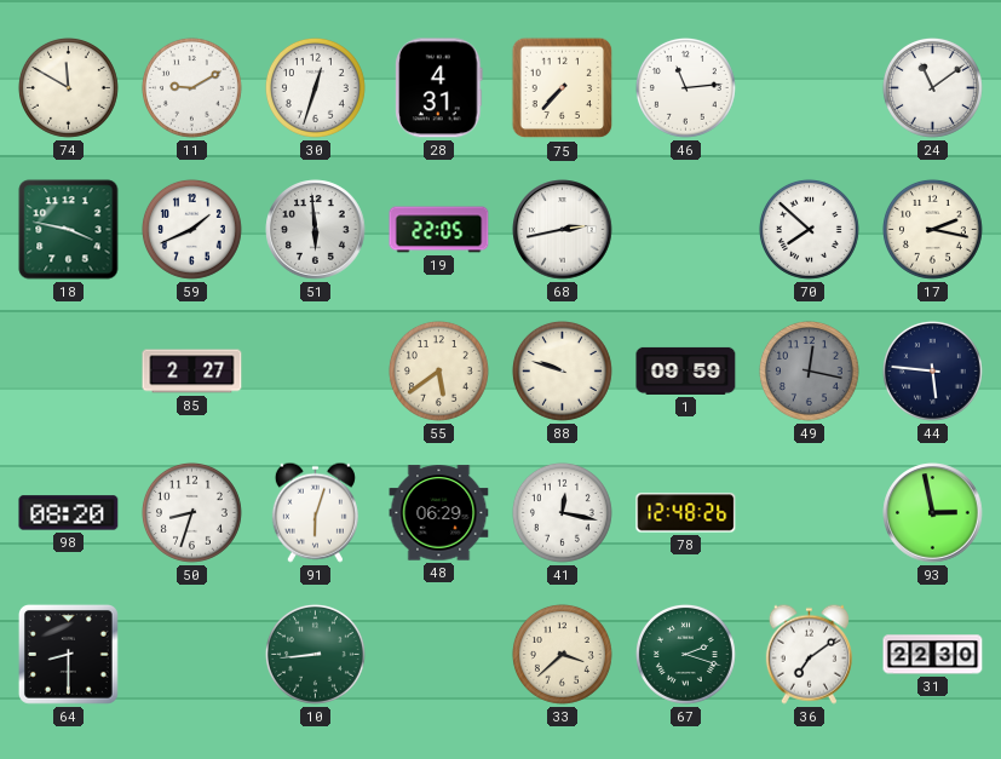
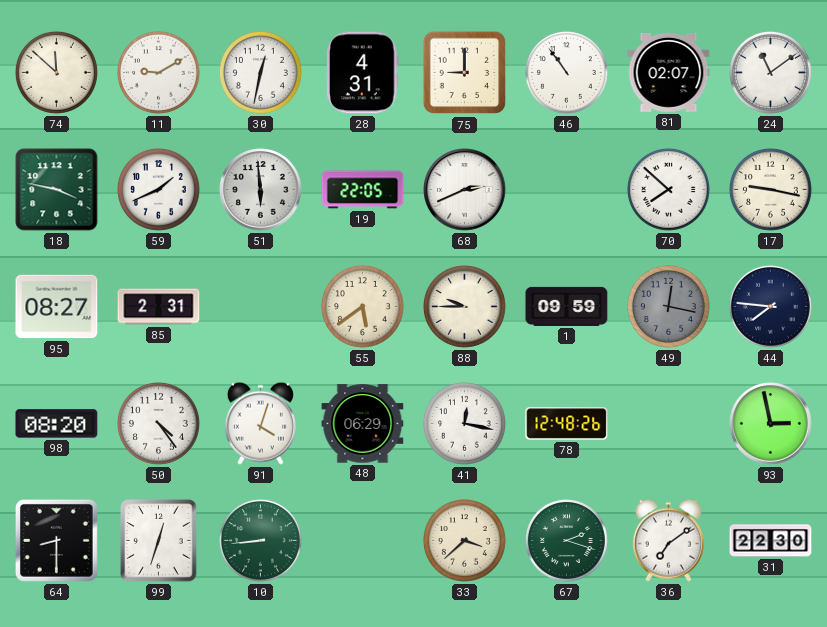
74: 11:50 -> 11:52
30: 12:33 -> 12:32
75: 7:37 -> 9:00
46: 11:14 -> 10:54
81: none -> 02:07
68: 2:43 -> 2:41
17: 2:17 -> 9:17
95: none -> 08:27
85: 2:27 -> 2:31
88: 9:48 -> 9:45
44: 5:46 -> 7:46
50: 8:33 -> 4:24
91: 6:03 -> 4:03
99: none -> 12:33
